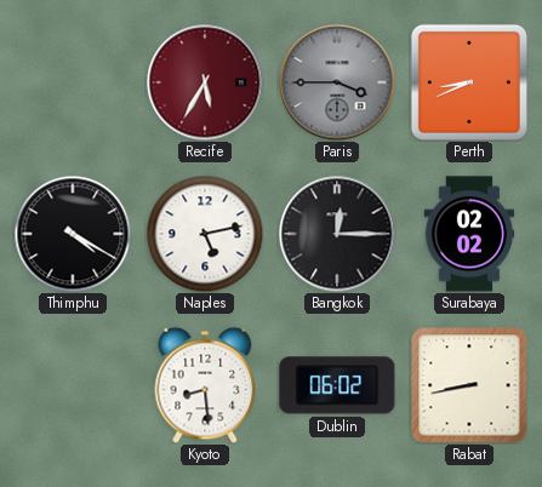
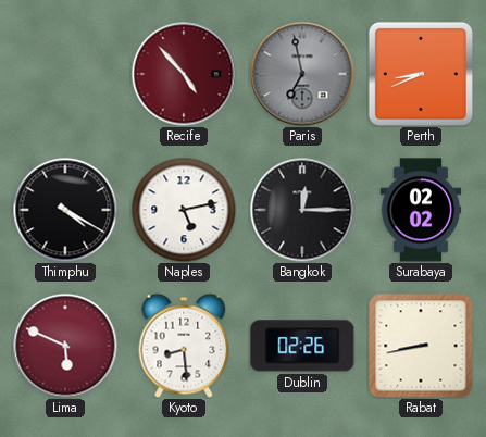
Recife: 5:35 -> 4:53
Paris: 3:45 -> 6:58
Lima: none -> 5:49
Dublin: 06:02 -> 02:26
